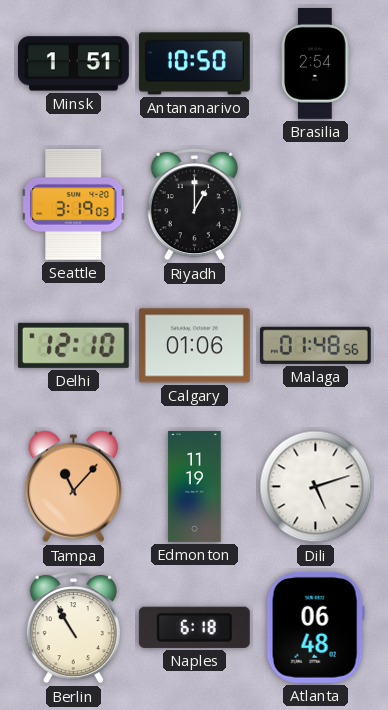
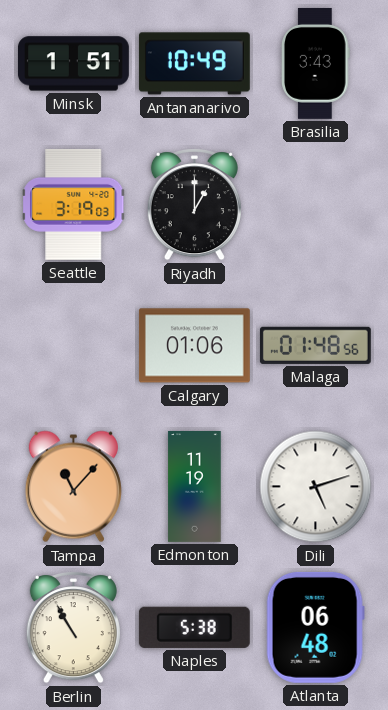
Antananarivo: 10:50 -> 10:49
Brasilia: 2:54 -> 3:43
Delhi: 12:10 -> none
Naples: 6:18 -> 5:38
